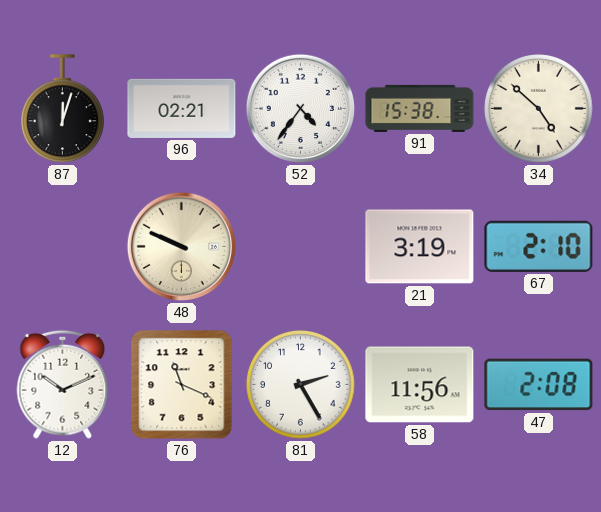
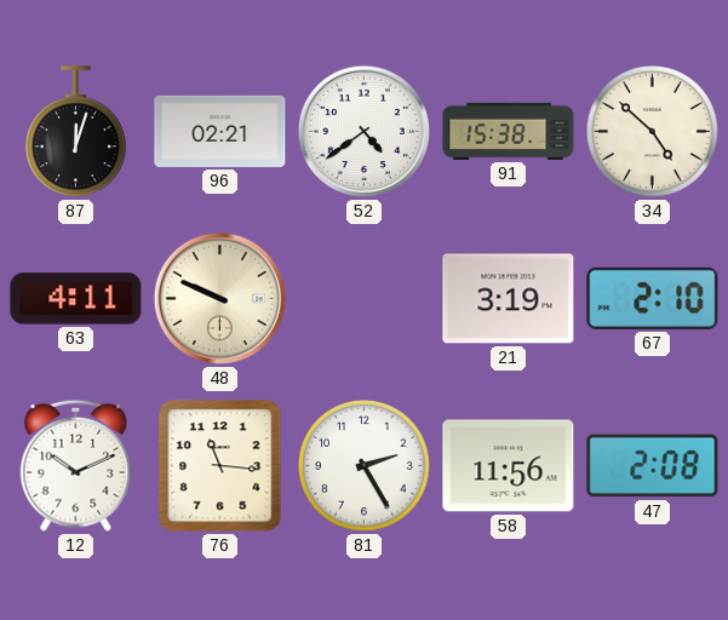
52: 4:36 -> 4:39
63: none -> 4:11
76: 11:19 -> 11:16
